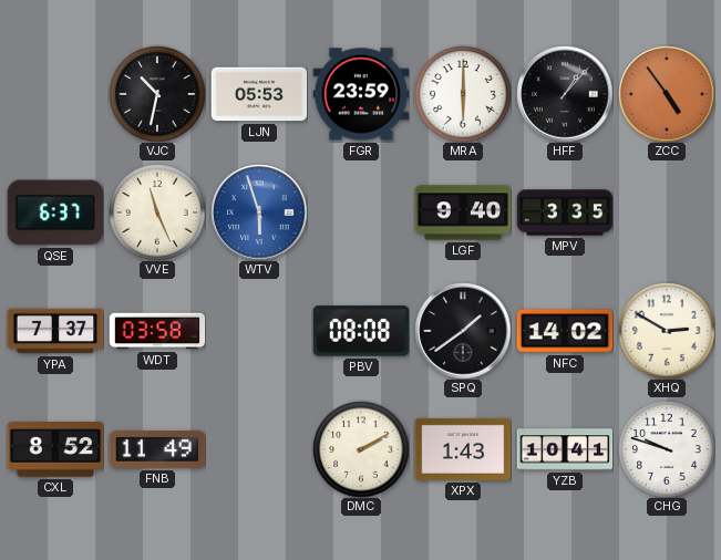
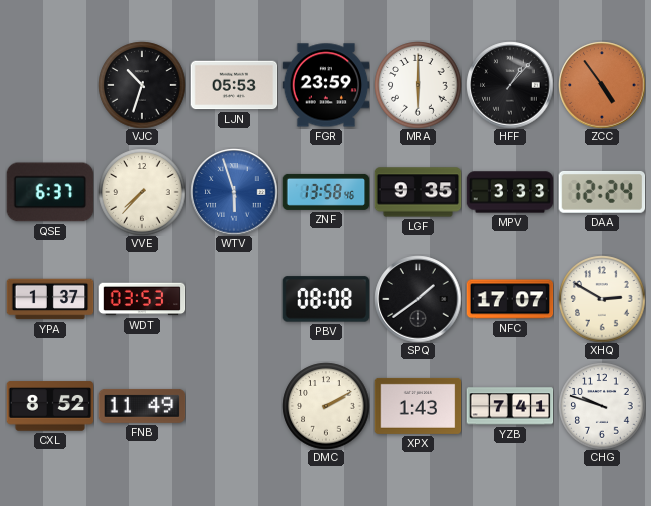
VJC: 10:32 -> 10:33
VVE: 11:26 -> 7:37
ZNF: none -> 13:58
LGF: 9:40 -> 9:35
MPV: 3:35 -> 3:33
DAA: none -> 12:24
YPA: 7:37 -> 1:37
WDT: 03:58 -> 03:53
NFC: 14:02 -> 17:07
YZB: 10:41 -> 7:41
